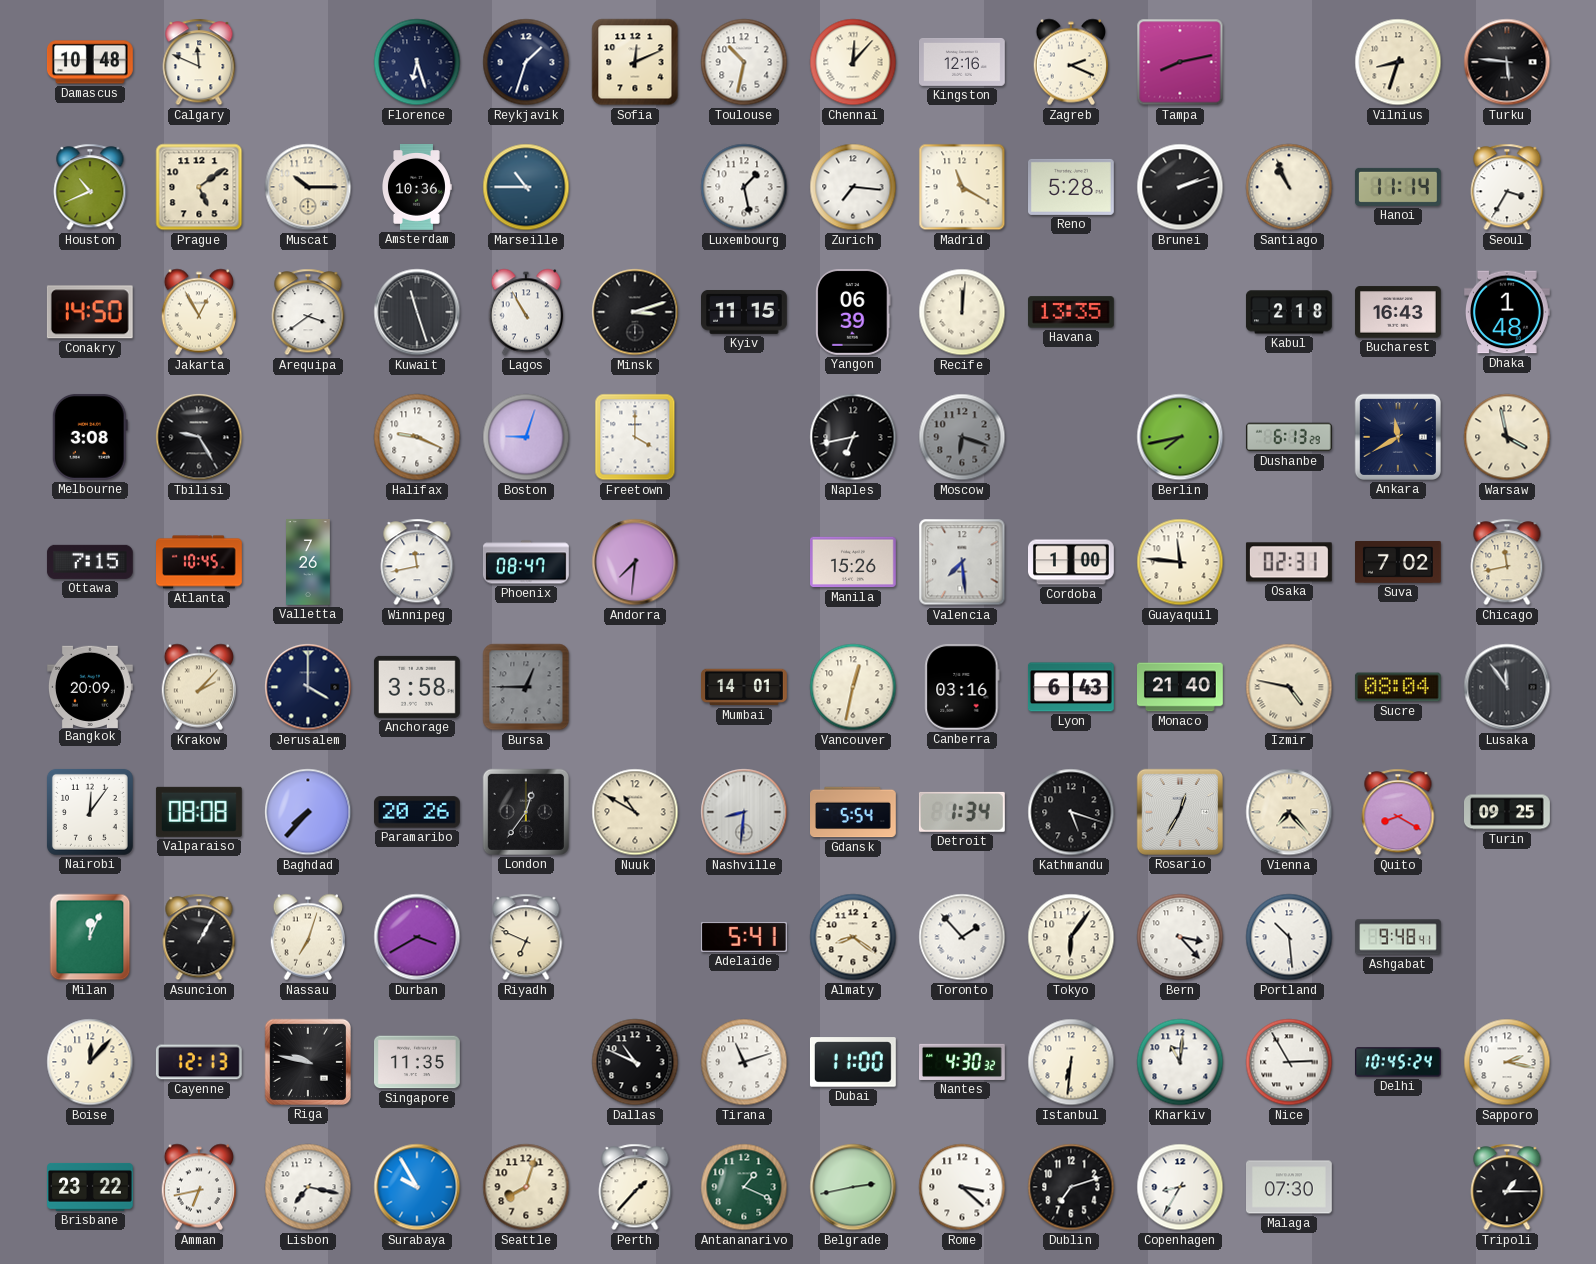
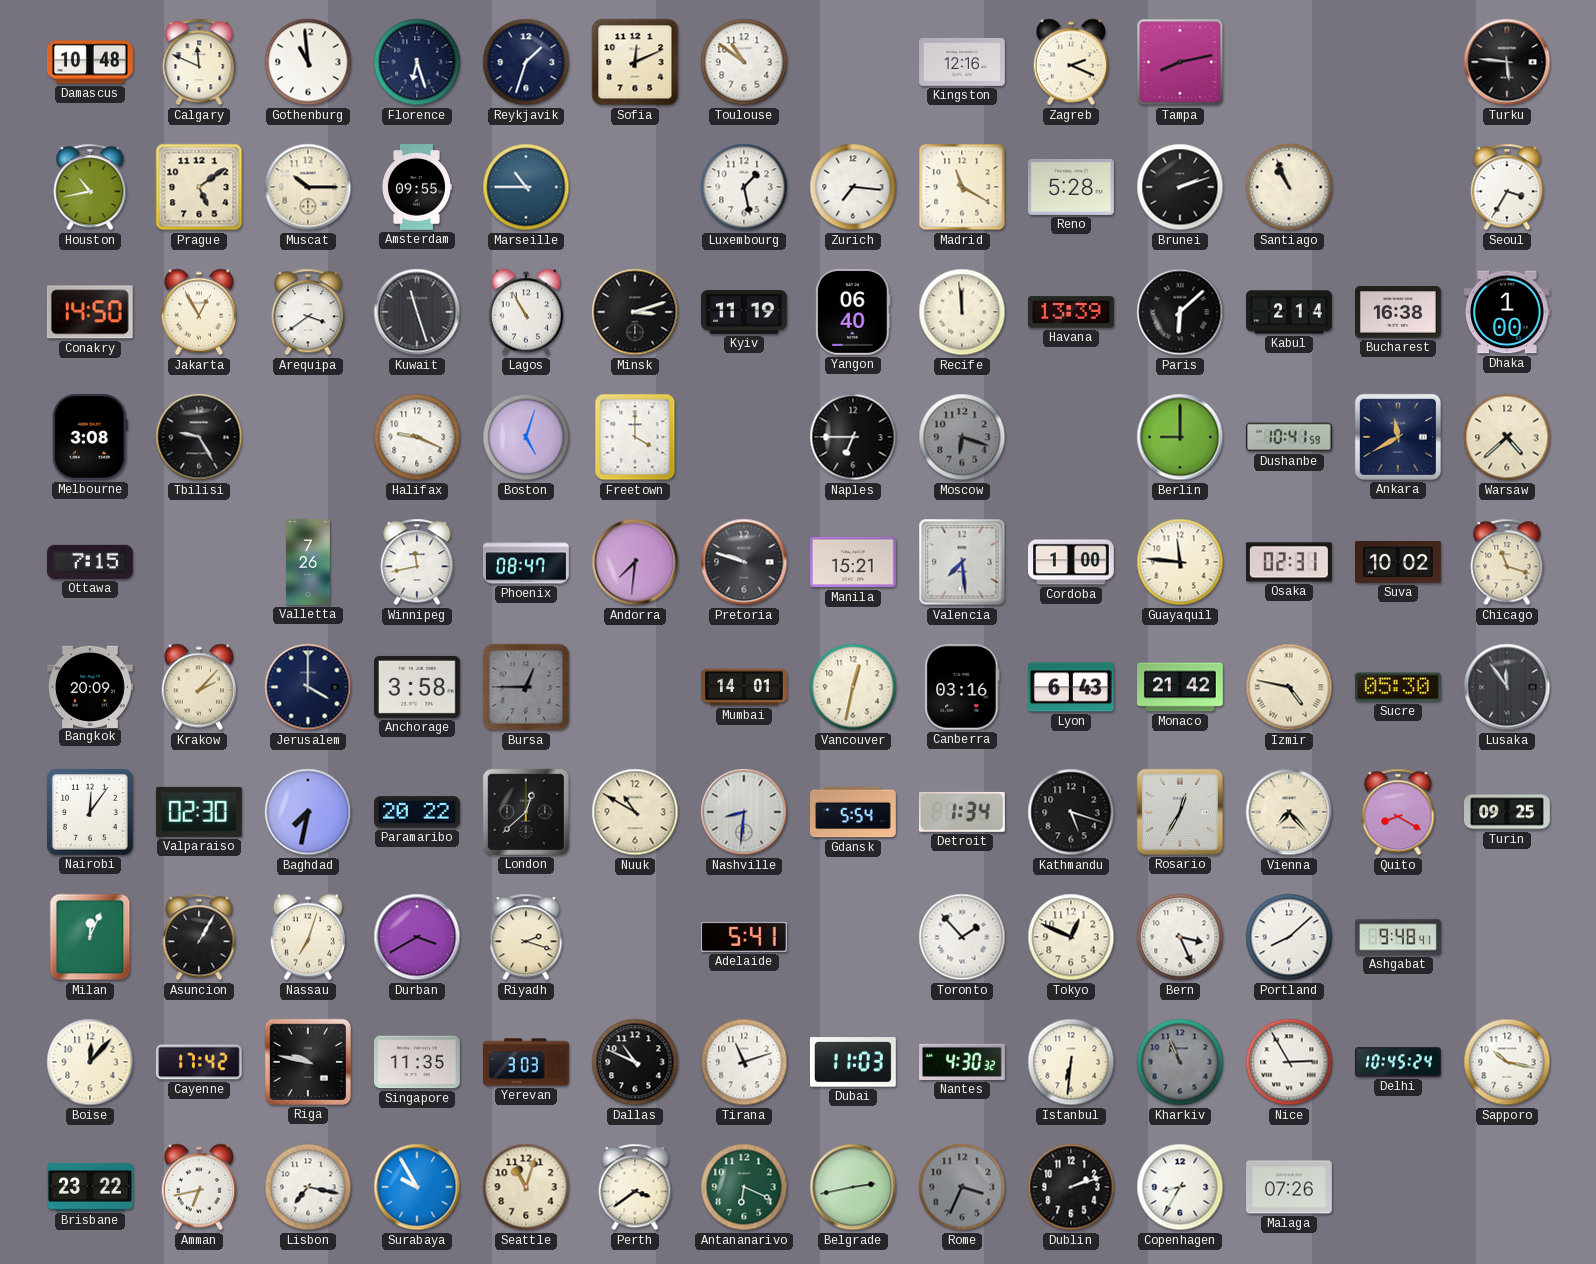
Gothenburg: none -> 10:59
Toulouse: 10:32 -> 10:51
Chennai: 12:07 -> none
Vilnius: 8:33 -> none
Houston: 10:41 -> 10:43
Amsterdam: 10:36 -> 09:55
Hanoi: 11:14 -> none
Kyiv: 11:15 -> 11:19
Yangon: 06:39 -> 06:40
Recife: 12:01 -> 11:59
Havana: 13:35 -> 13:39
Paris: none -> 6:08
Kabul: 2:18 -> 2:14
Bucharest: 16:43 -> 16:38
Dhaka: 1:48 -> 1:00
Boston: 9:03 -> 5:03
Naples: 6:43 -> 6:45
Berlin: 7:43 -> 9:00
Dushanbe: 6:13 -> 10:41
Warsaw: 3:58 -> 4:38
Atlanta: 10:45 -> none
Pretoria: none -> 9:48
Manila: 15:26 -> 15:21
Suva: 7:02 -> 10:02
Chicago: 11:43 -> 11:18
Monaco: 21:40 -> 21:42
Sucre: 08:04 -> 05:30
Valparaiso: 08:08 -> 02:30
Baghdad: 7:37 -> 7:32
Paramaribo: 20:26 -> 20:22
London: 12:36 -> 12:38
Riyadh: 6:49 -> 2:18
Almaty: 8:21 -> none
Tokyo: 6:06 -> 12:49
Bern: 3:23 -> 3:26
Portland: 10:29 -> 8:08
Cayenne: 12:13 -> 17:42
Yerevan: none -> 3:03
Dubai: 11:00 -> 11:03
Kharkiv: 11:01 -> 10:56
Kharkiv dial: white -> grey
Sapporo: 2:17 -> 10:17
Seattle: 8:03 -> 11:03
Perth: 1:37 -> 3:39
Antananarivo: 1:19 -> 6:19
Rome: 3:22 -> 3:34
Rome dial: white -> grey
Dublin: 7:12 -> 2:12
Malaga: 07:30 -> 07:26
Tripoli: 1:15 -> none
